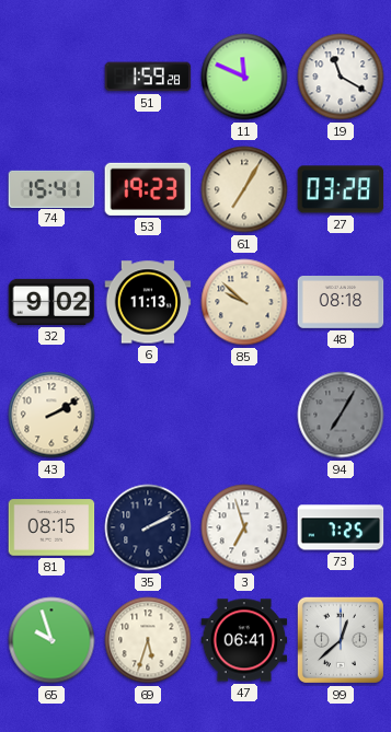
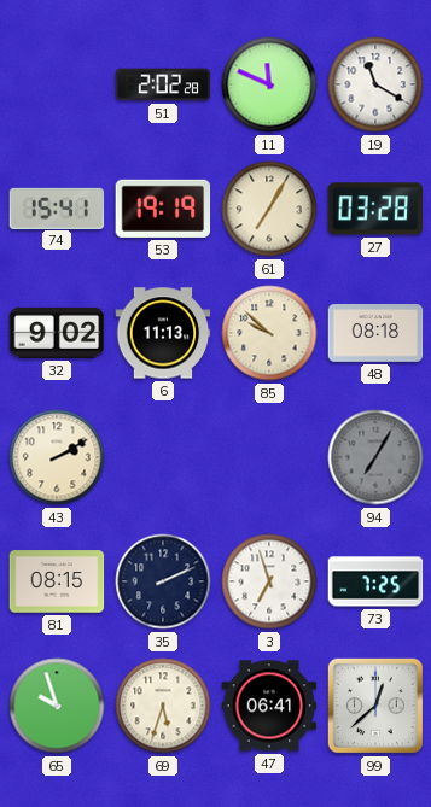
51: 1:59 -> 2:02
53: 19:23 -> 19:19
35: 2:10 -> 2:11
